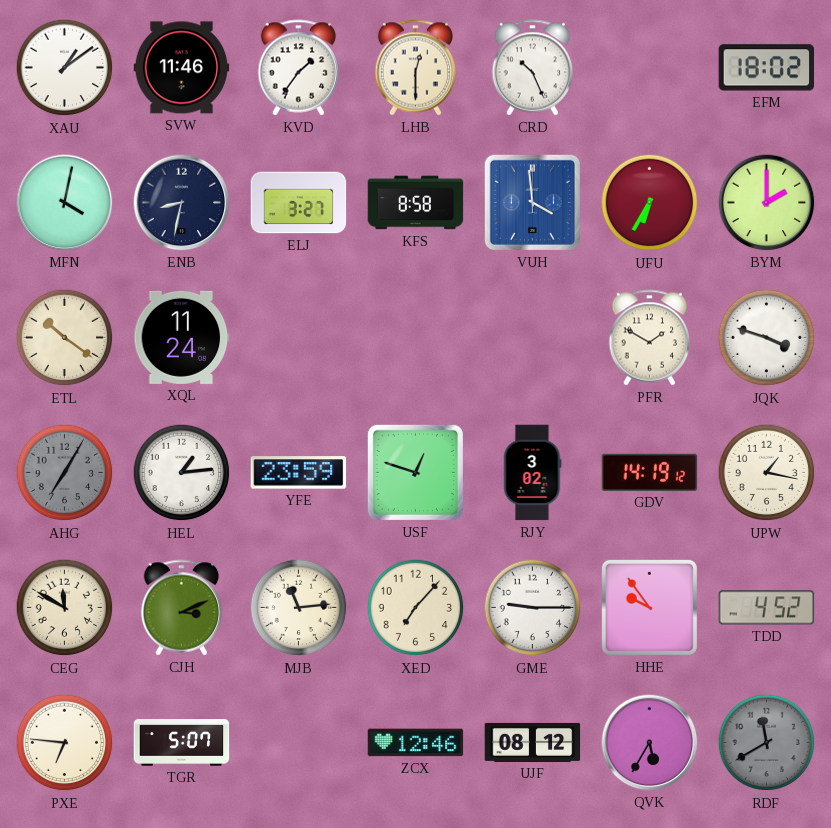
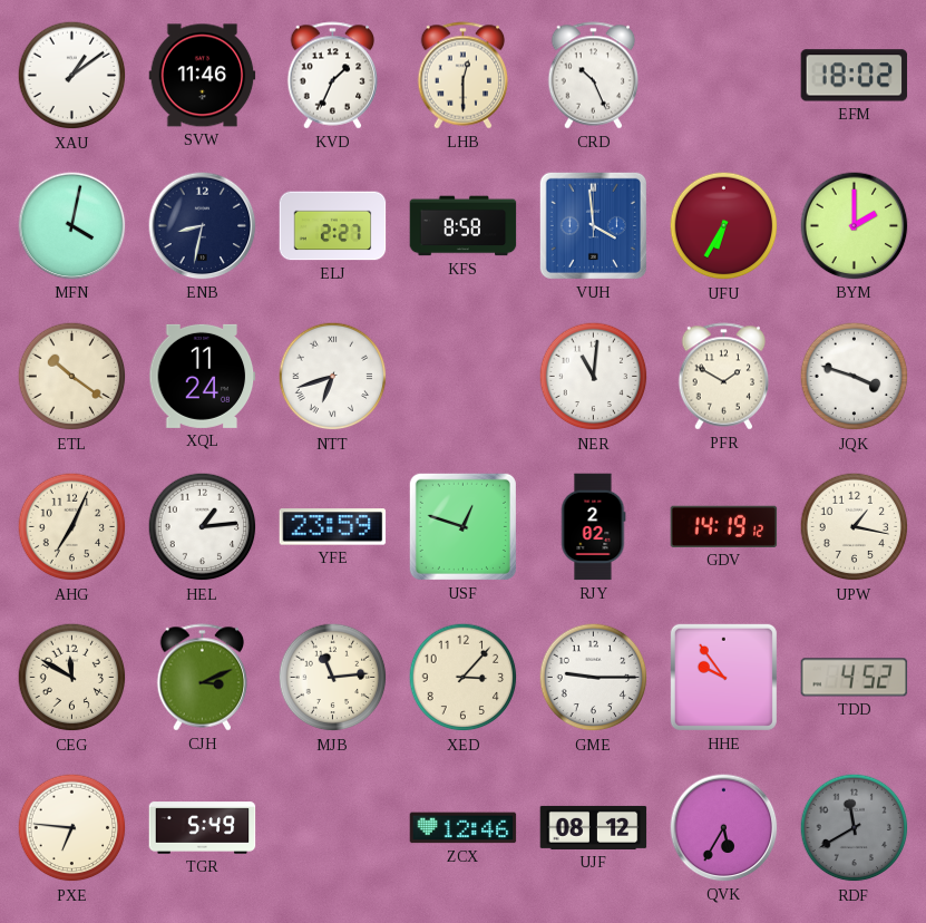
KVD: 1:36 -> 1:34
ELJ: 3:27 -> 2:27
NTT: none -> 6:42
NER: none -> 11:01
AHG: 7:05 -> 7:04
AHG dial: grey -> cream
RJY: 3:02 -> 2:02
XED: 7:07 -> 3:07
TGR: 5:07 -> 5:49
